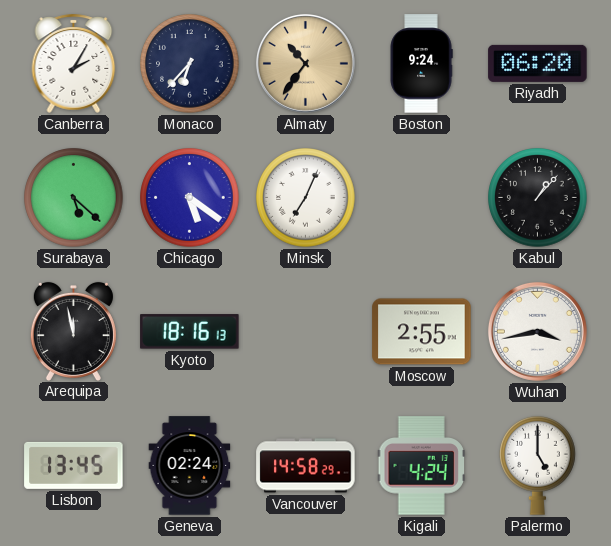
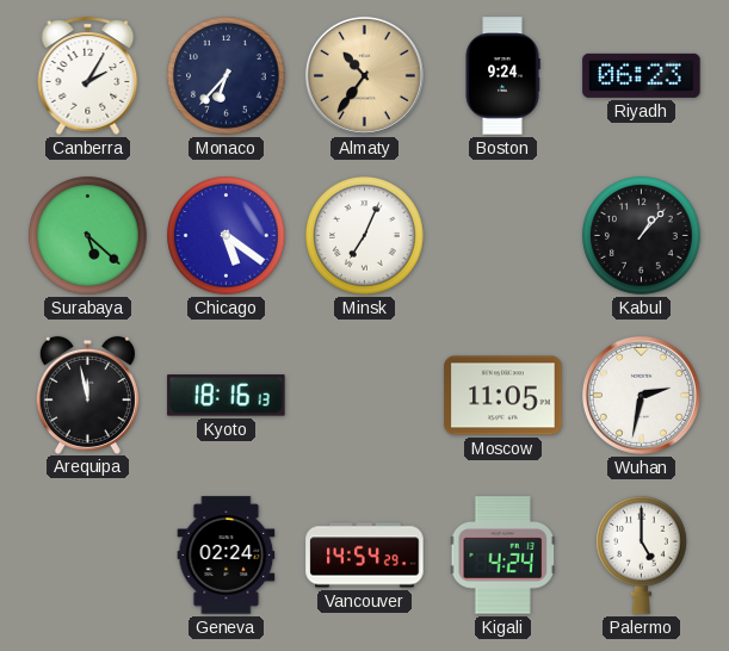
Riyadh: 06:20 -> 06:23
Moscow: 2:55 -> 11:05
Wuhan: 3:43 -> 2:32
Lisbon: 13:45 -> none
Vancouver: 14:58 -> 14:54
